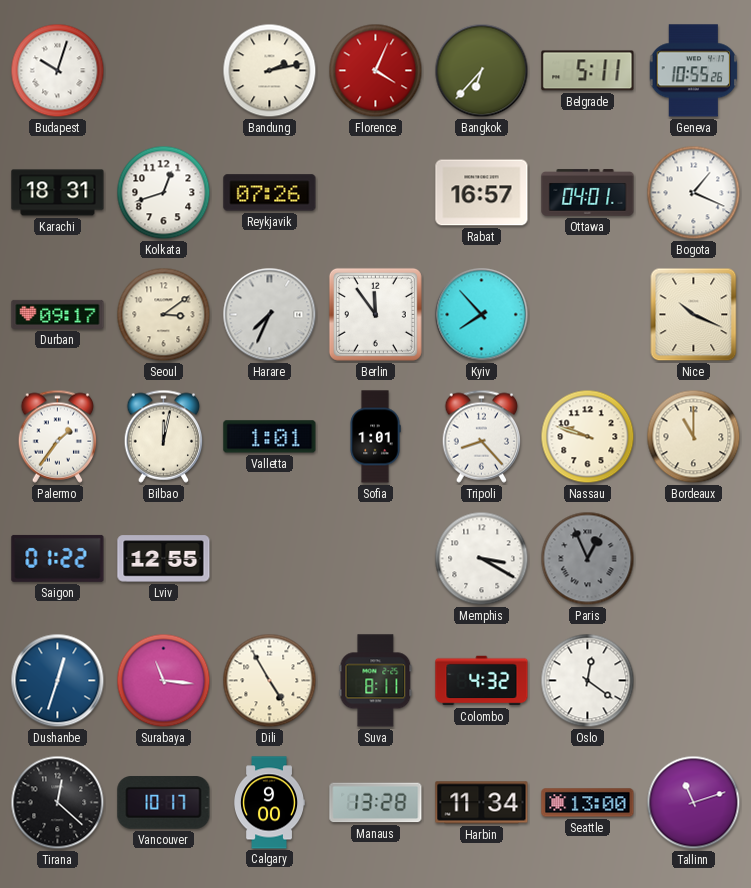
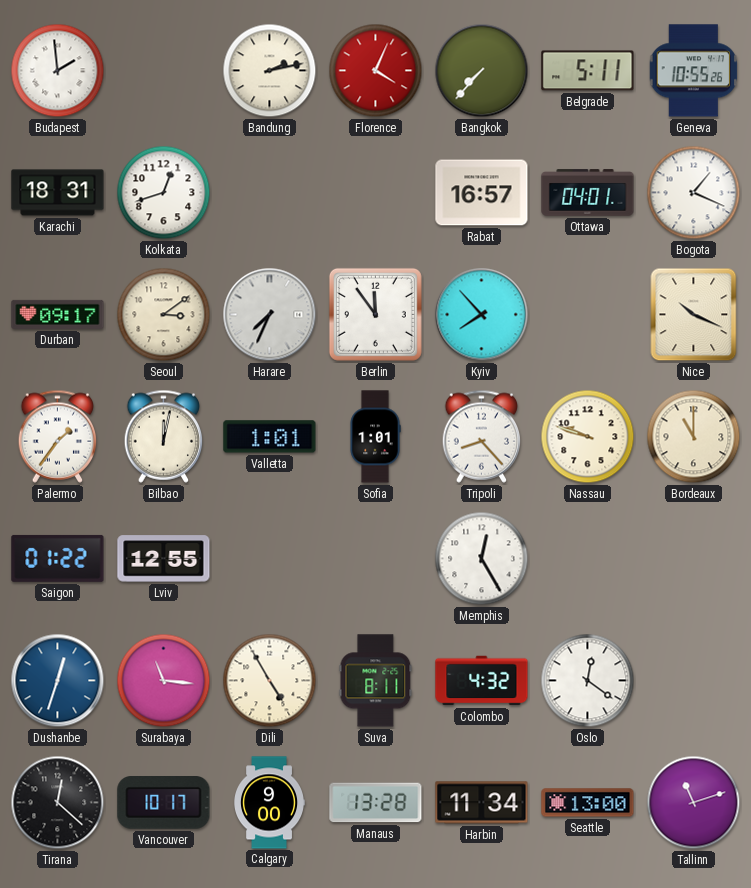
Budapest: 10:03 -> 1:59
Bangkok: 6:37 -> 7:37
Reykjavik: 07:26 -> none
Memphis: 3:20 -> 12:25
Paris: 12:56 -> none
